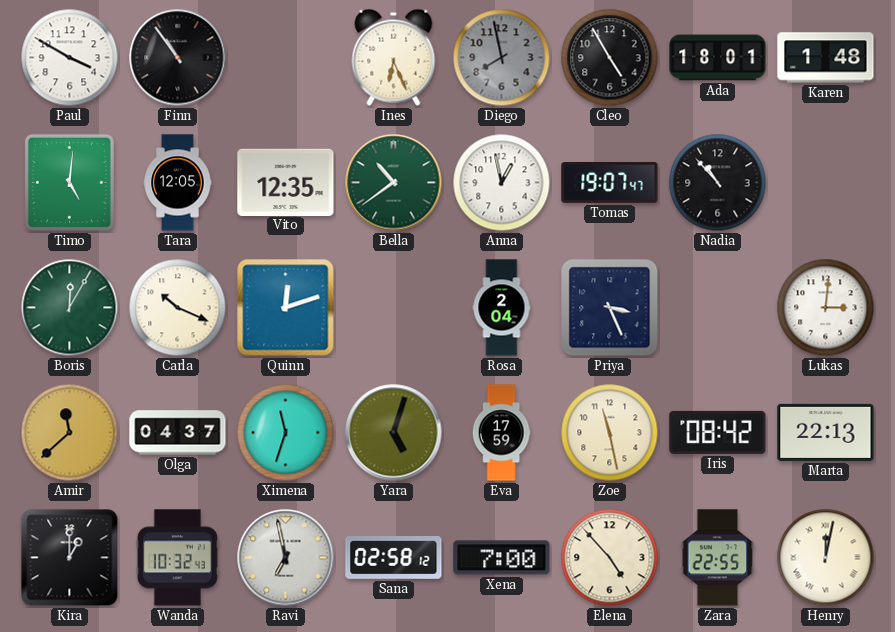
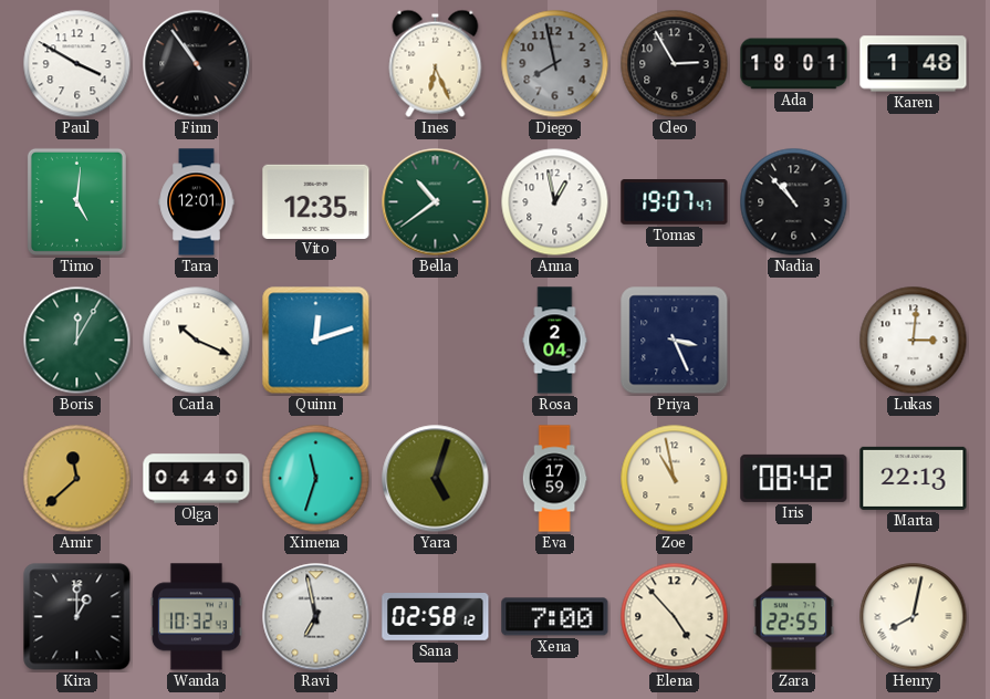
Cleo: 4:55 -> 2:55
Tara: 12:05 -> 12:01
Olga: 04:37 -> 04:40
Zoe: 11:28 -> 10:58
Henry: 12:02 -> 8:02
